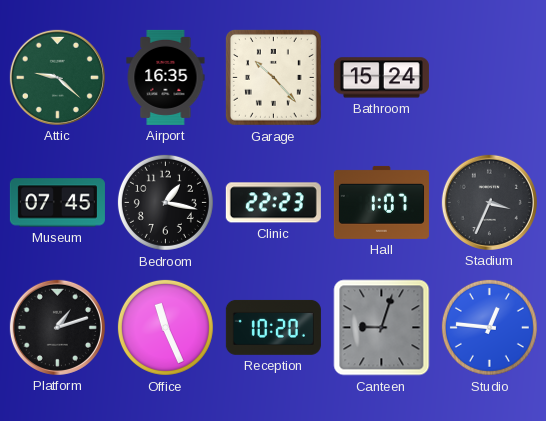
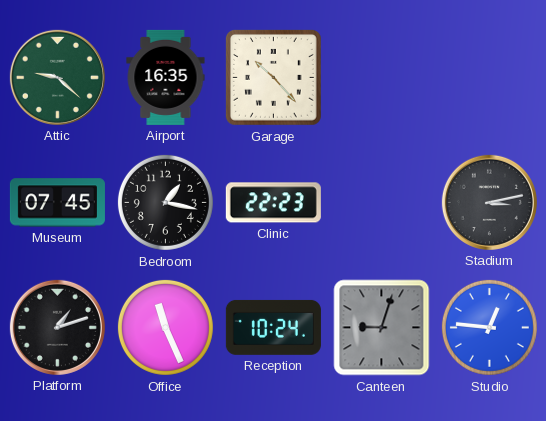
Bathroom: 15:24 -> none
Hall: 1:07 -> none
Stadium: 3:34 -> 3:13
Reception: 10:20 -> 10:24
